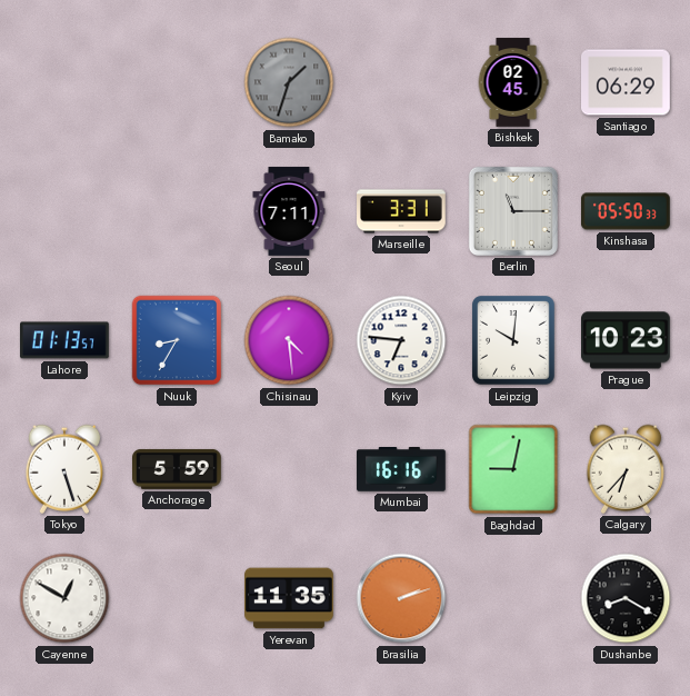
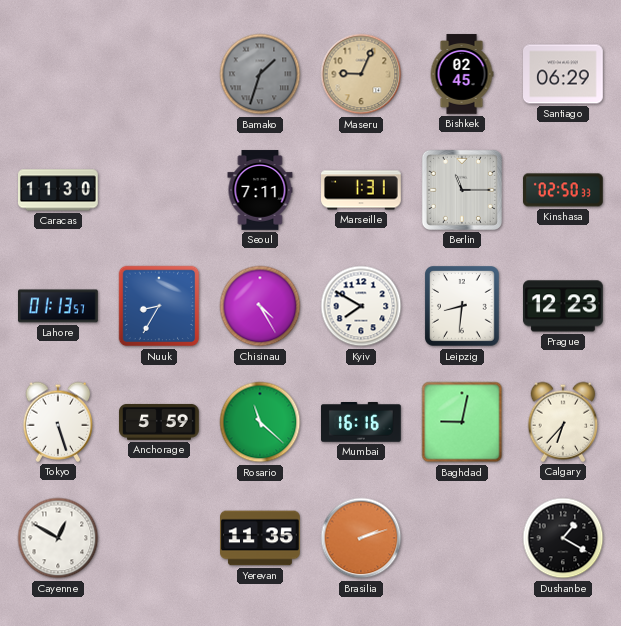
Maseru: none -> 9:04
Caracas: none -> 11:30
Marseille: 3:31 -> 1:31
Kinshasa: 05:50 -> 02:50
Chisinau: 4:29 -> 4:25
Kyiv: 6:46 -> 7:50
Leipzig: 10:01 -> 8:31
Prague: 10:23 -> 12:23
Rosario: none -> 11:22
Dushanbe: 8:20 -> 1:20
